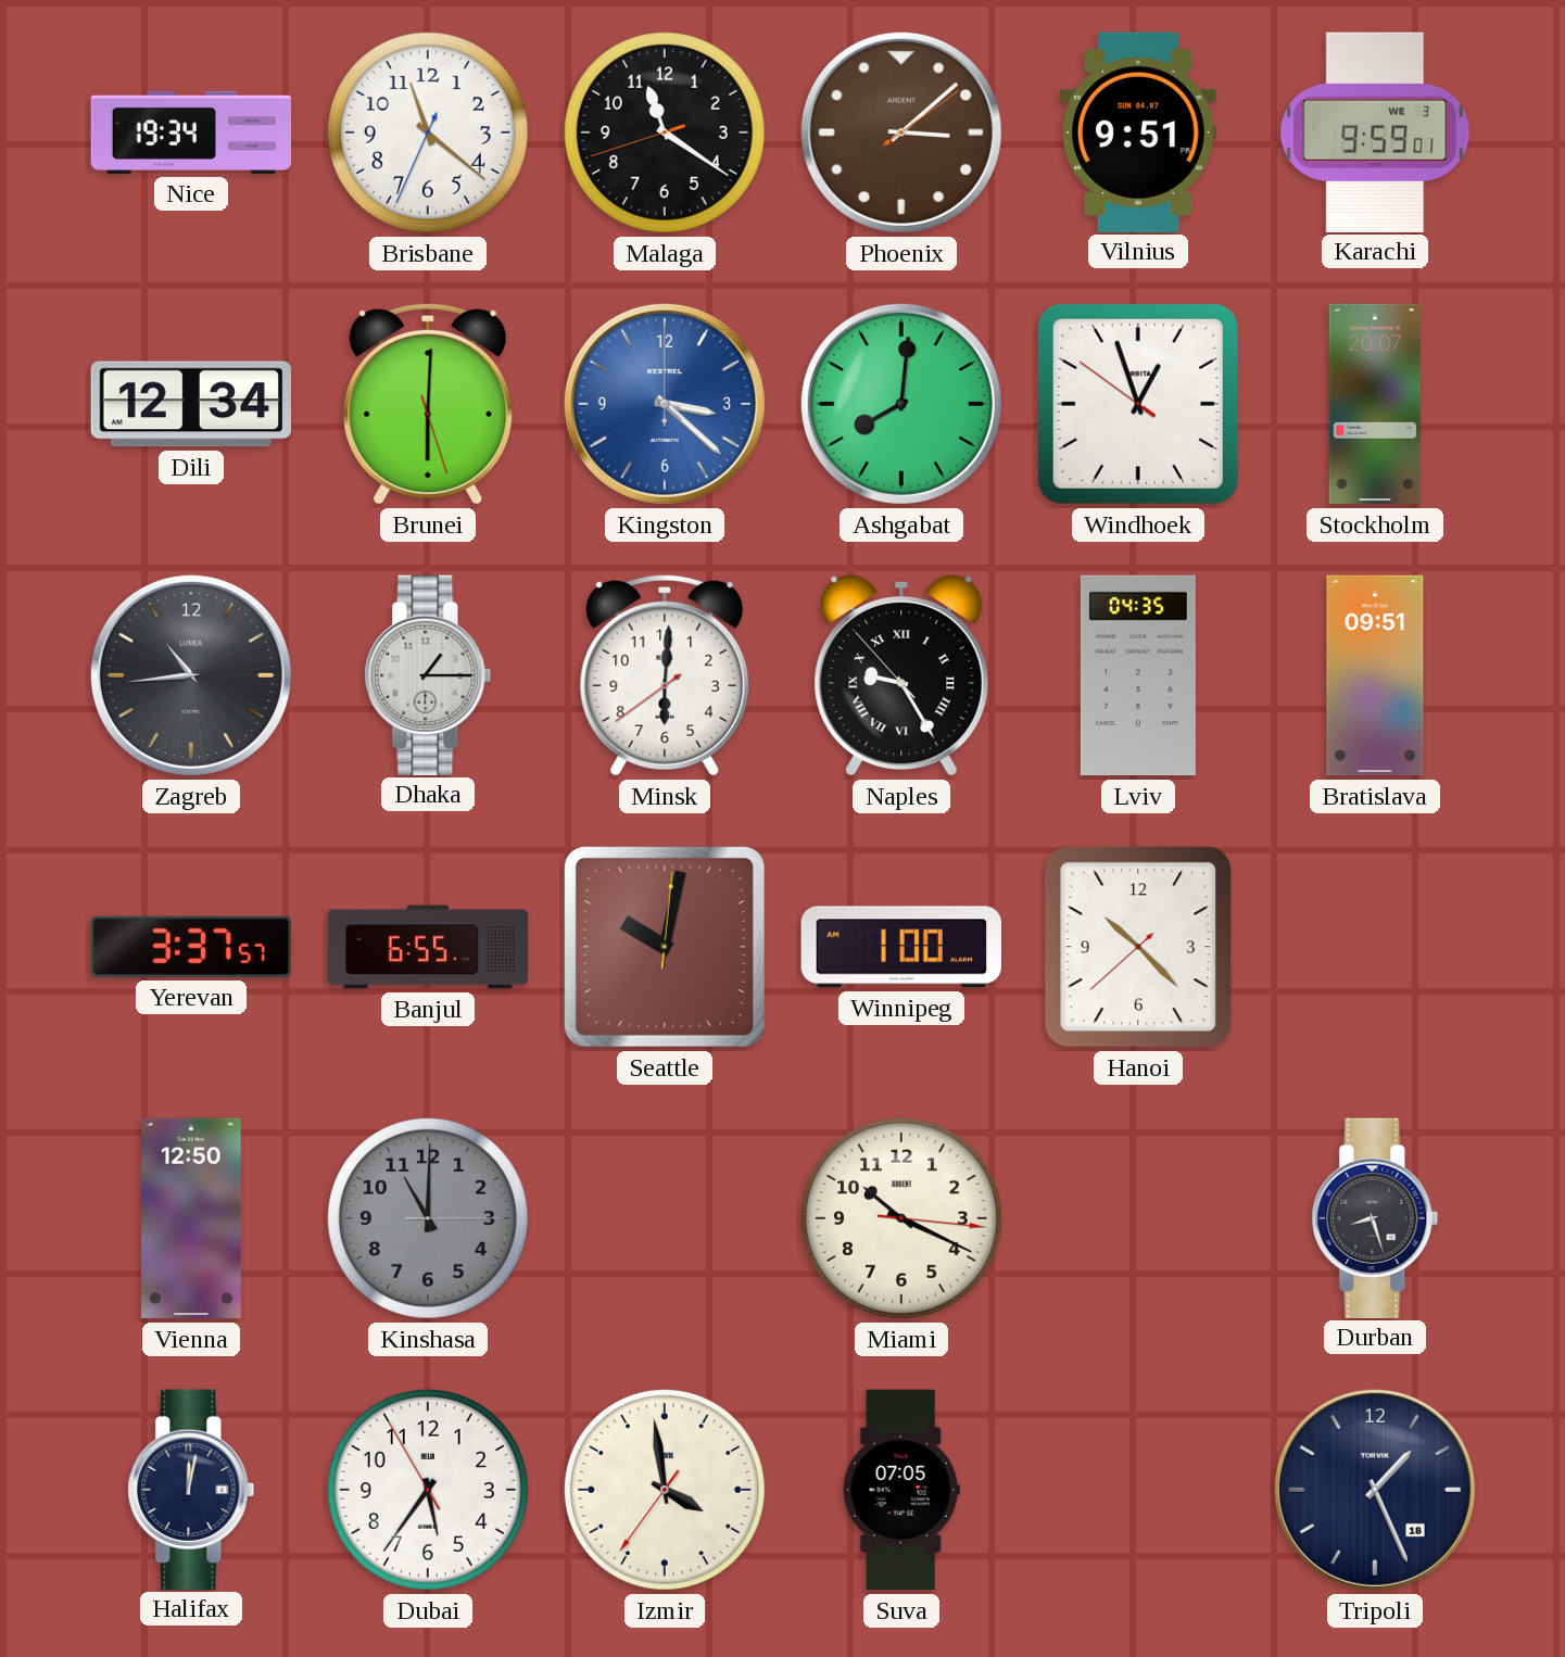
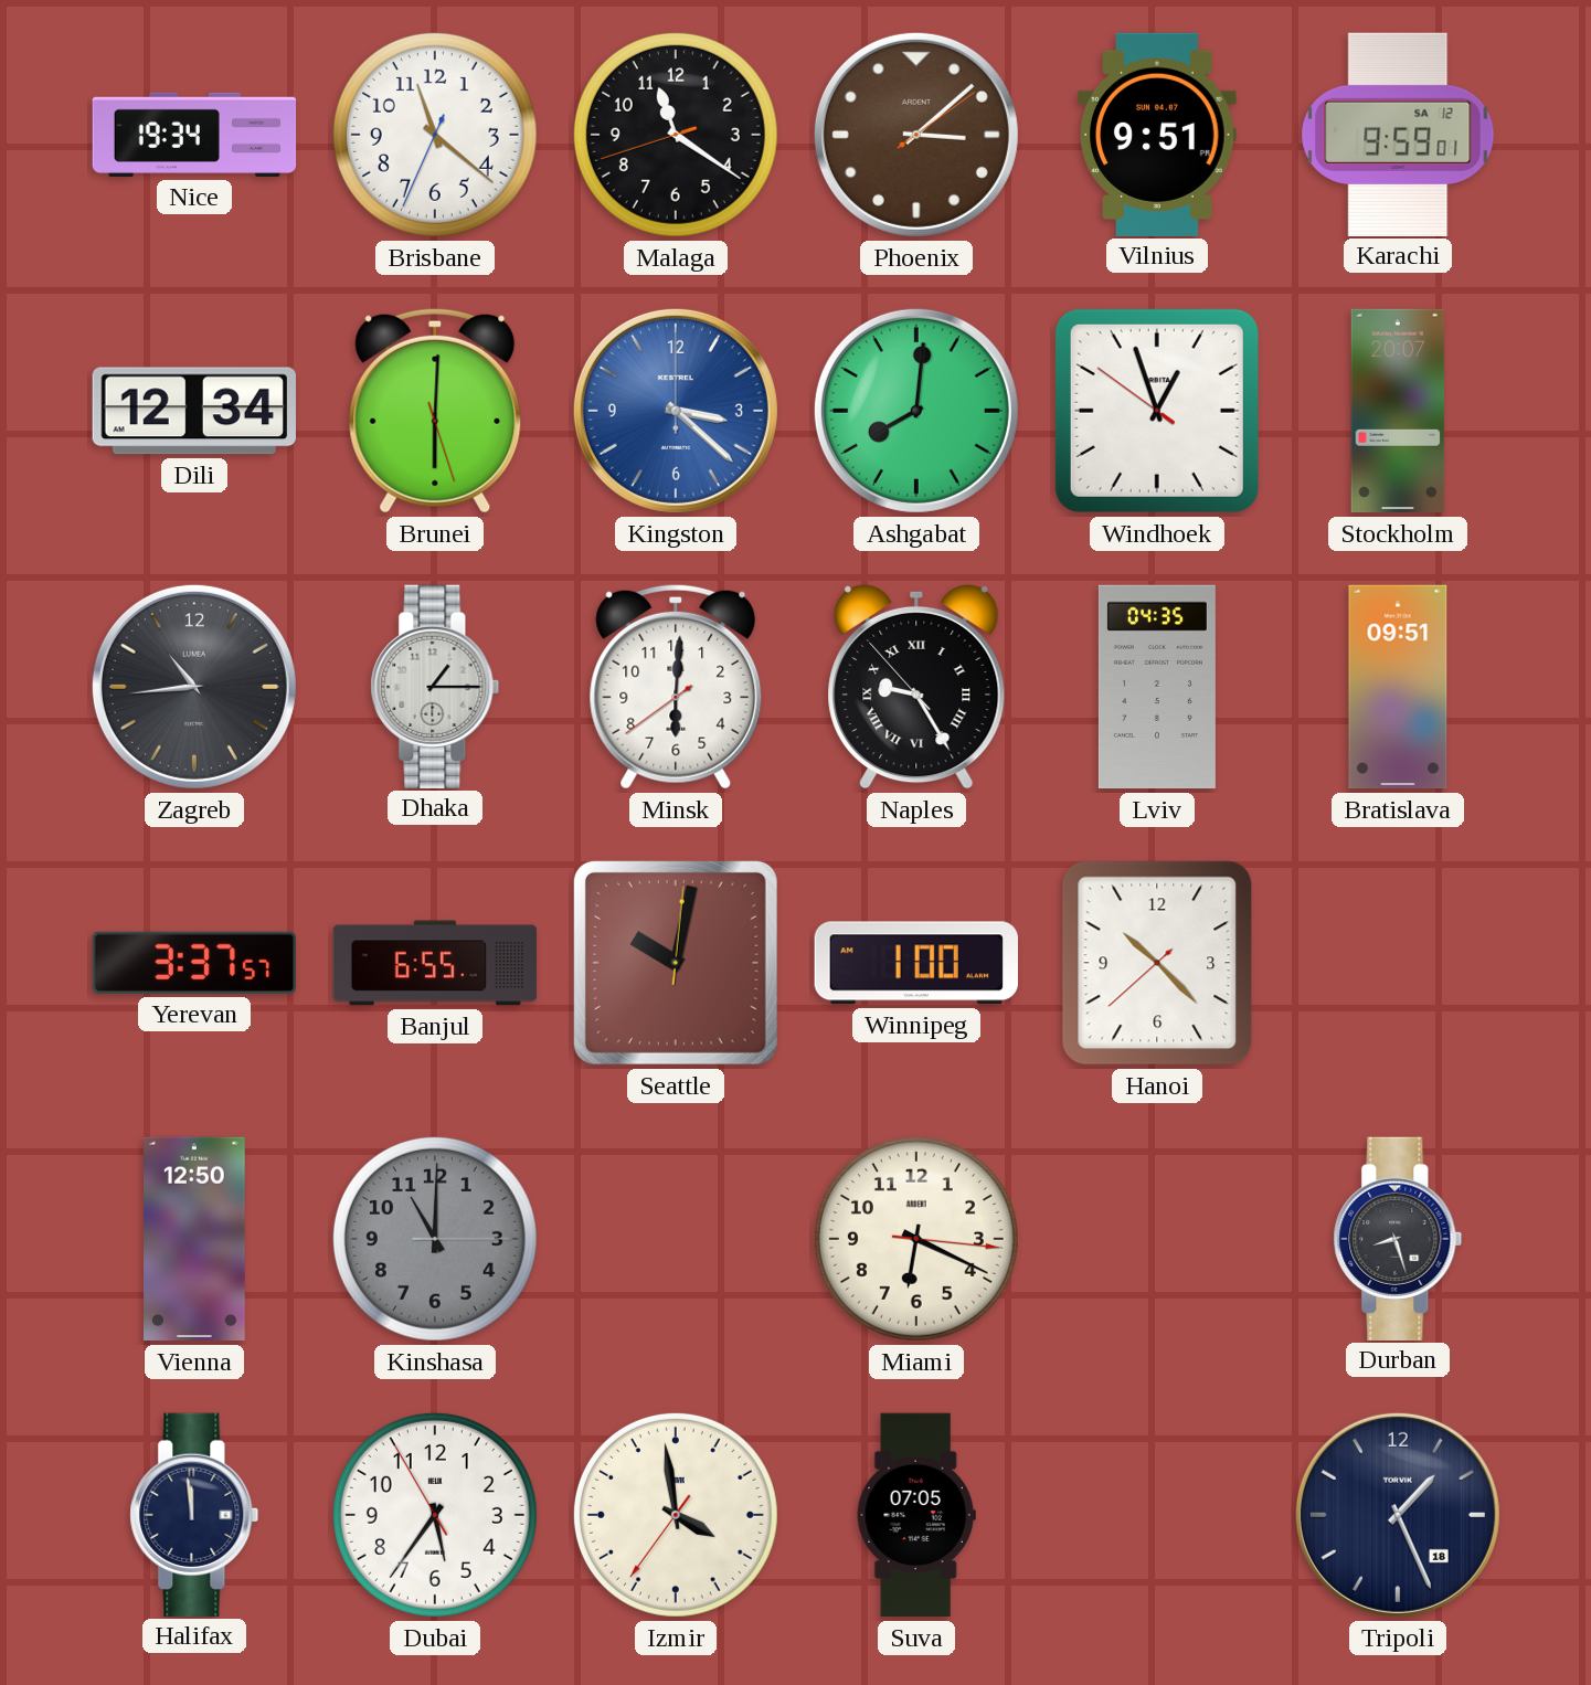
Karachi date: WE 3 -> SA 12
Miami: 10:19 -> 6:19
Halifax: 12:02 -> 11:59
